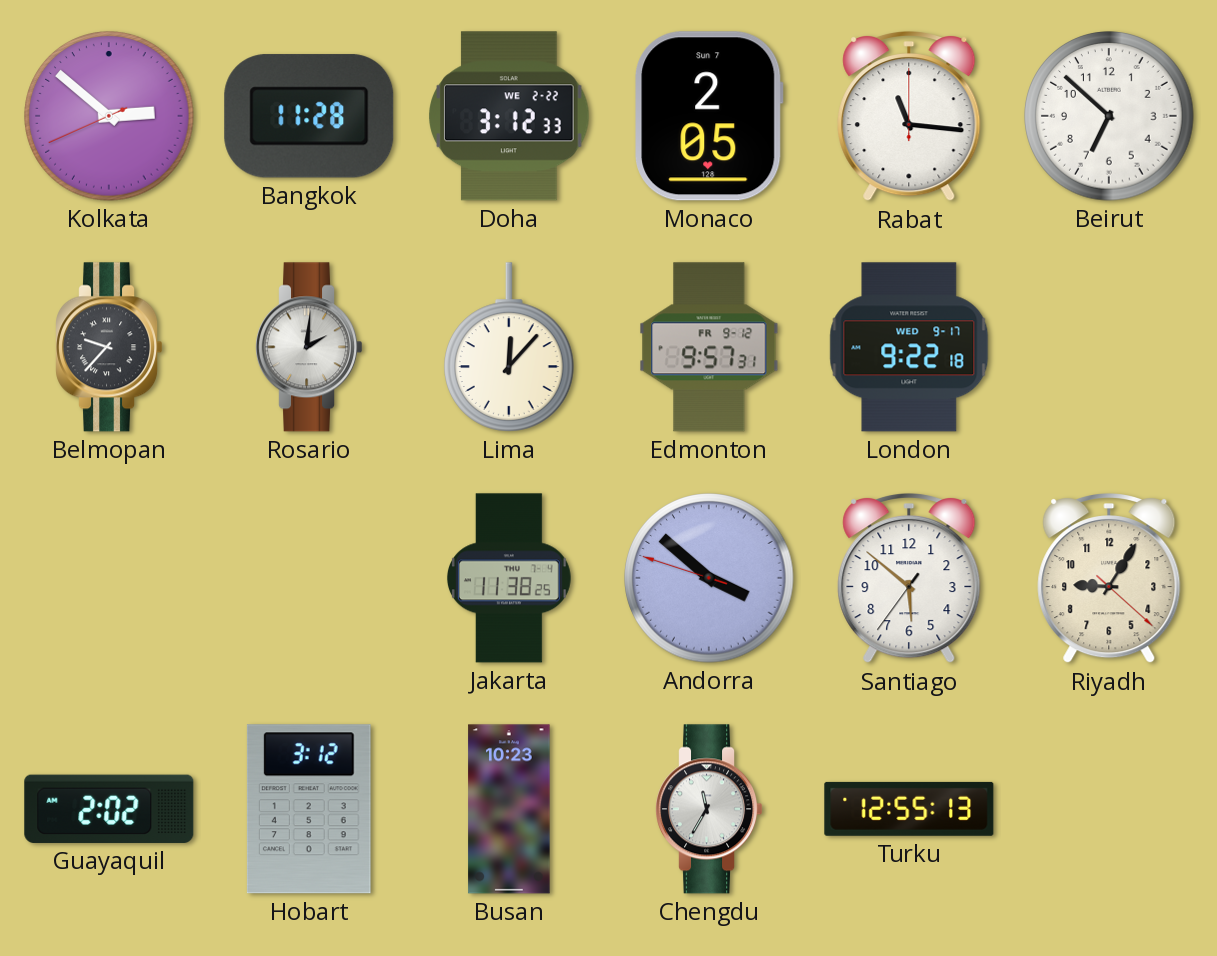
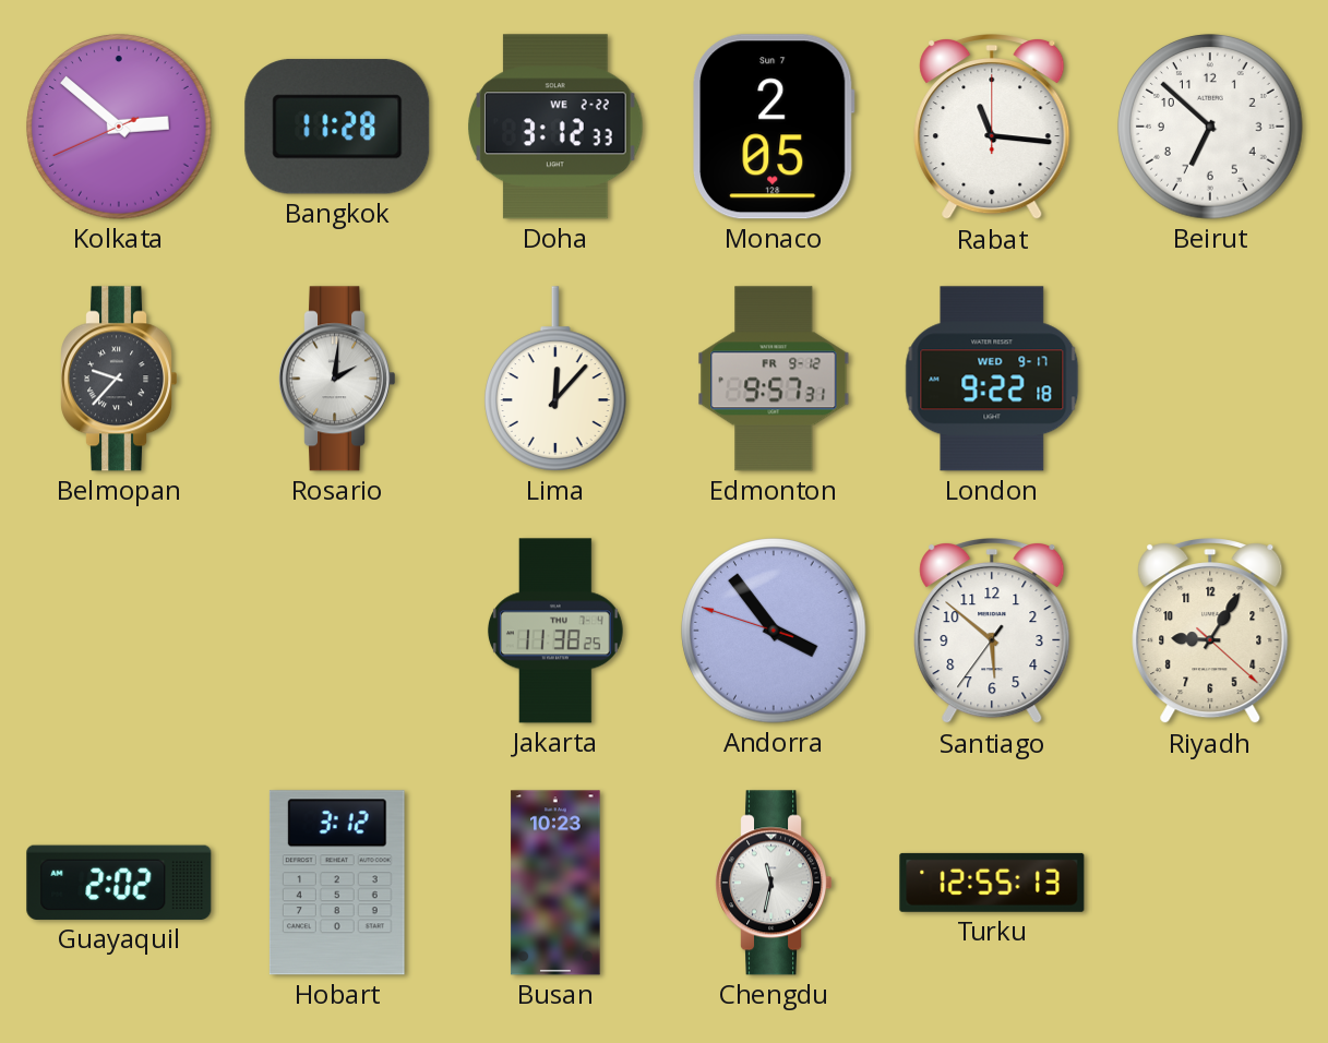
Andorra: 3:51 -> 3:53
Chengdu: 11:35 -> 11:32
